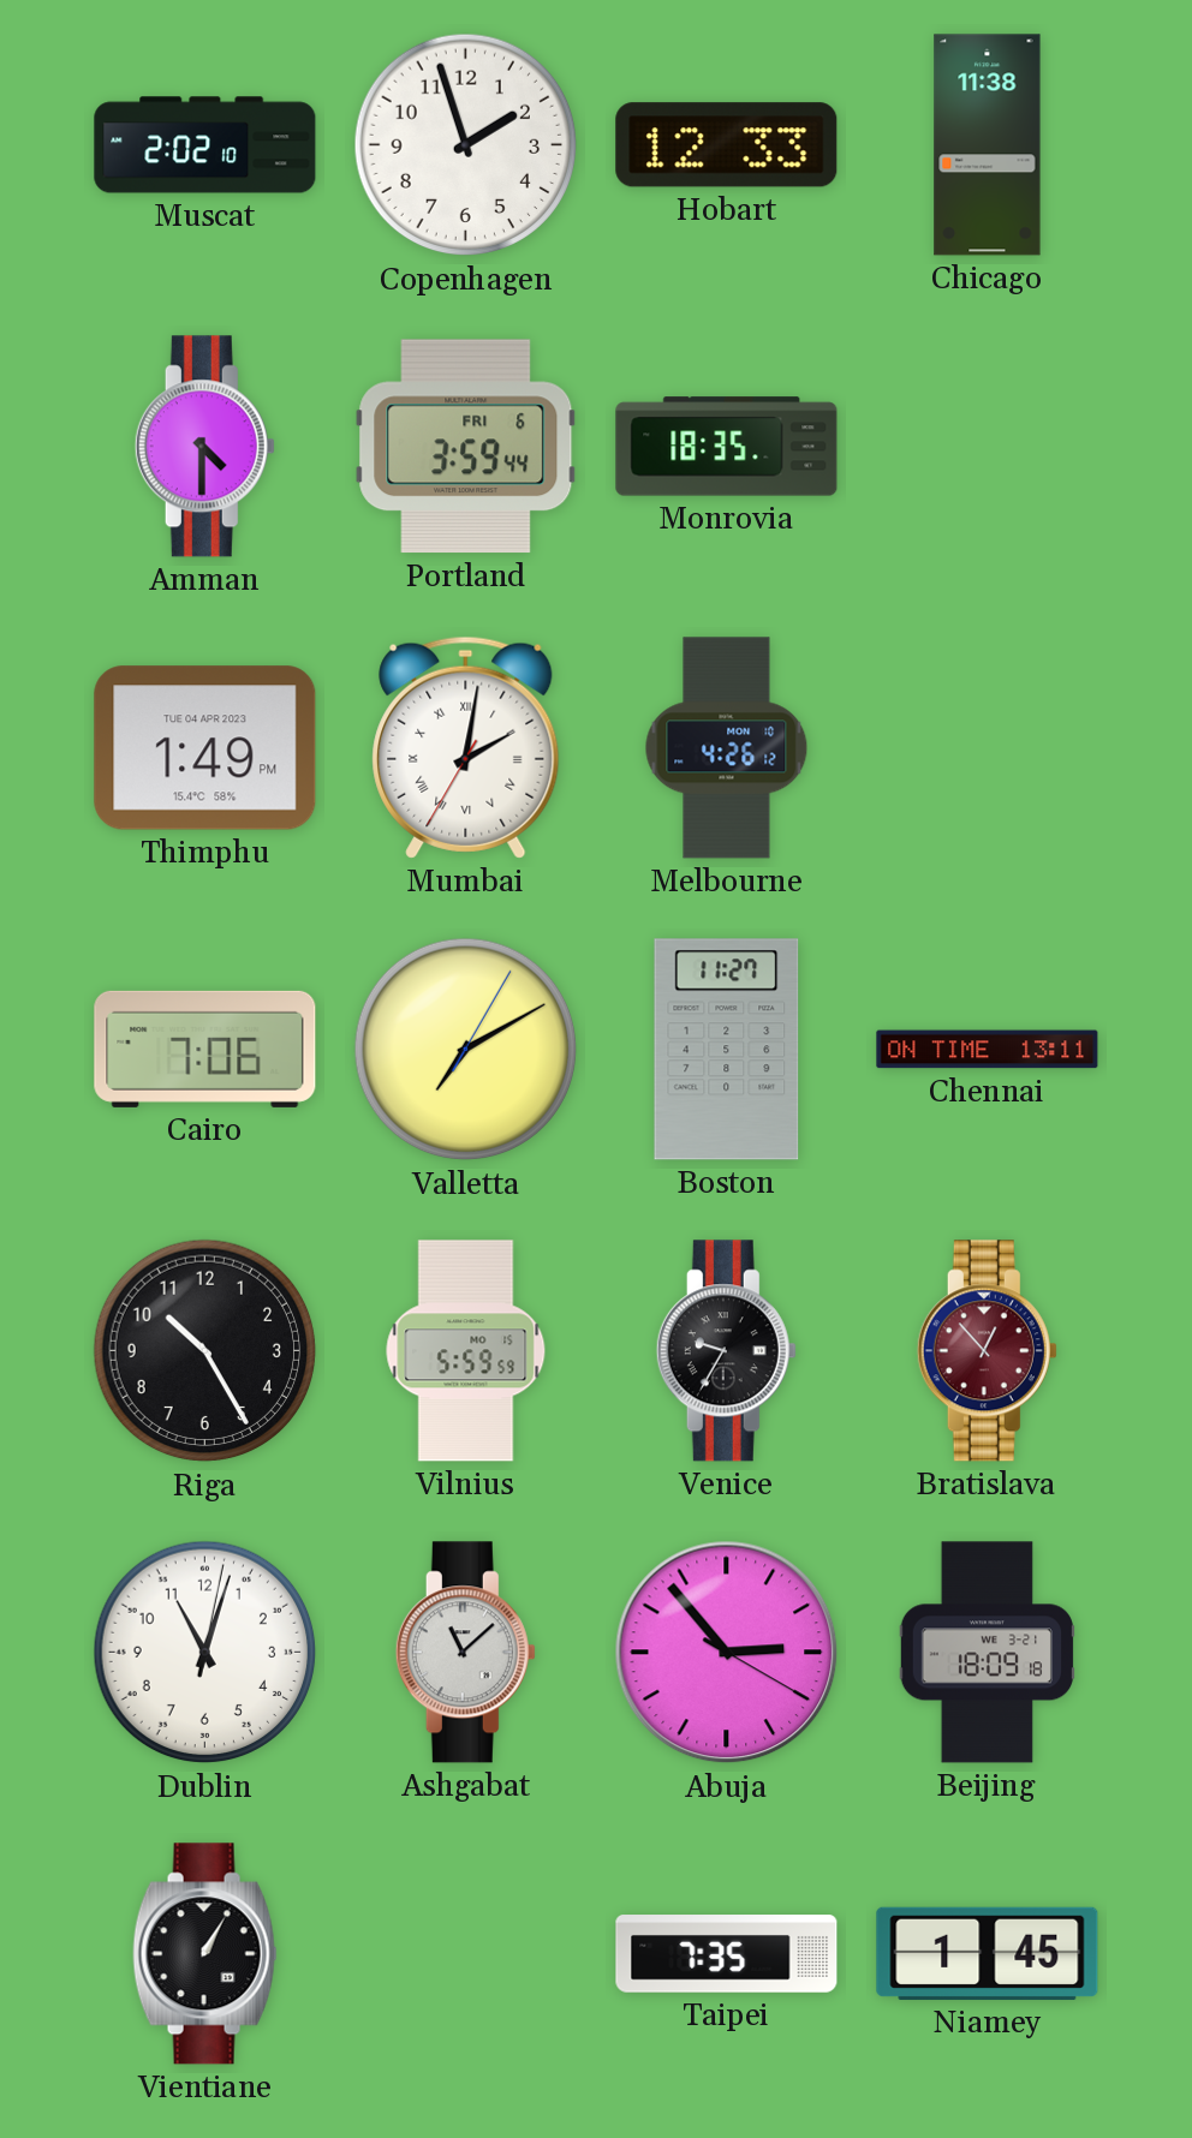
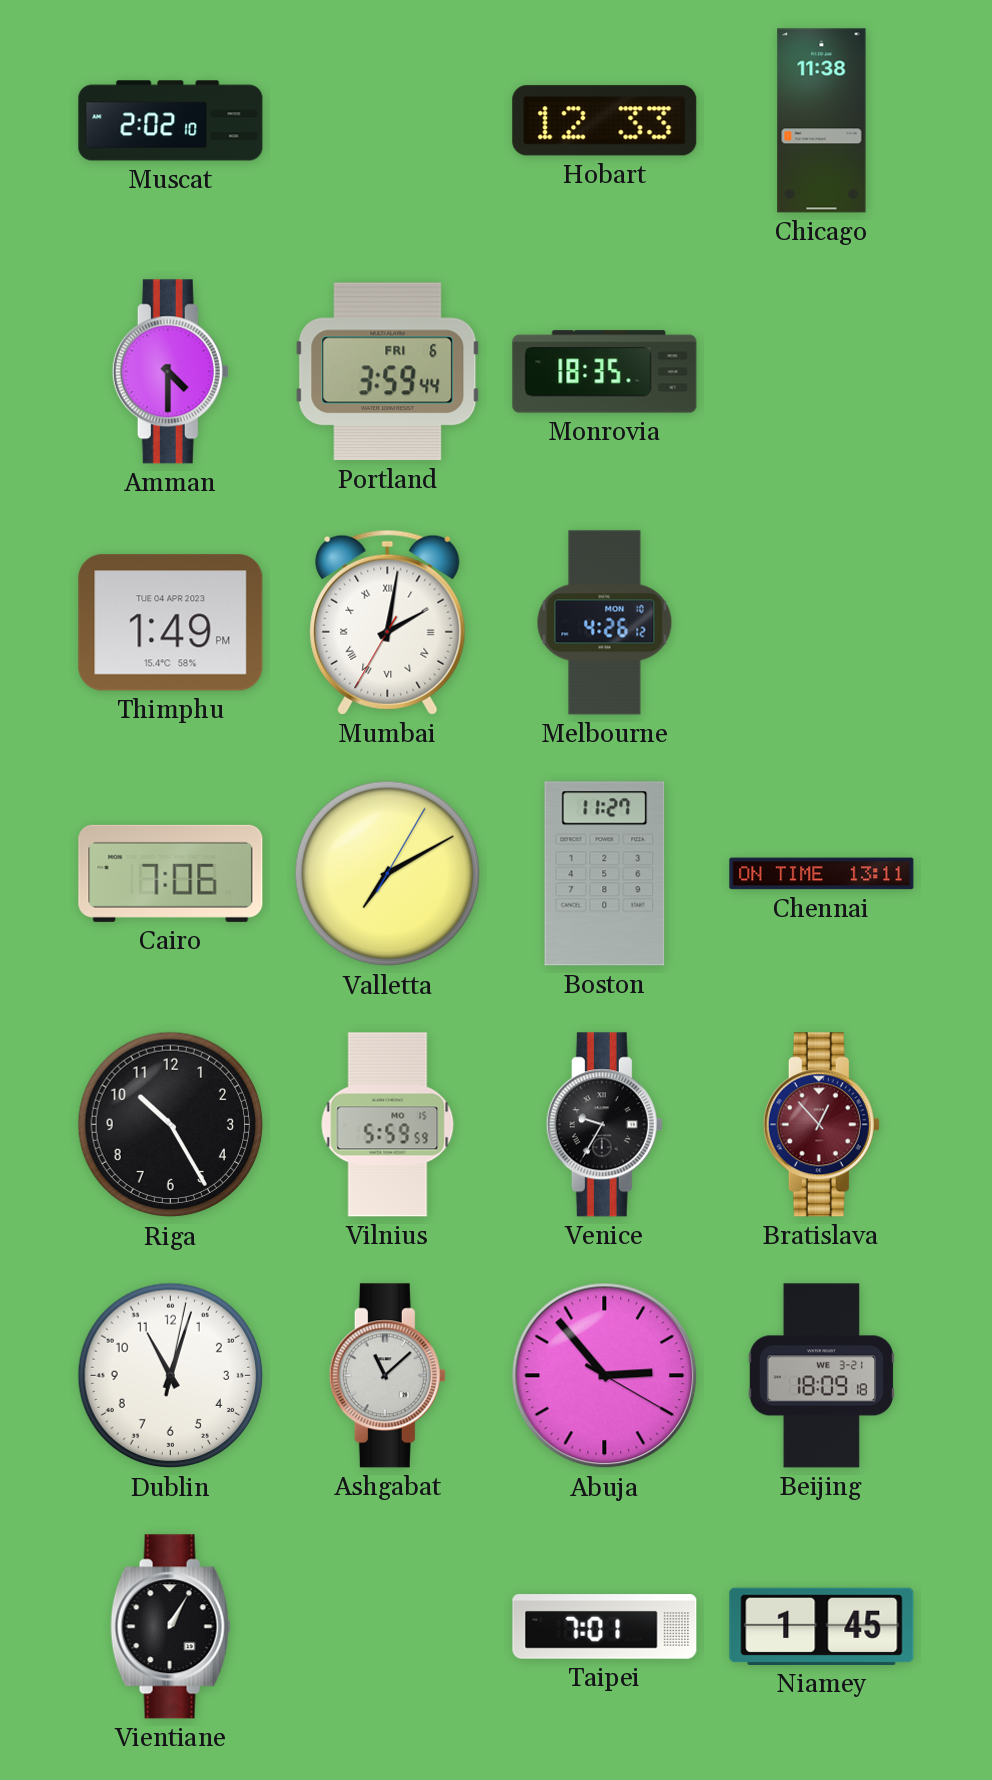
Copenhagen: 1:57 -> none
Taipei: 7:35 -> 7:01
